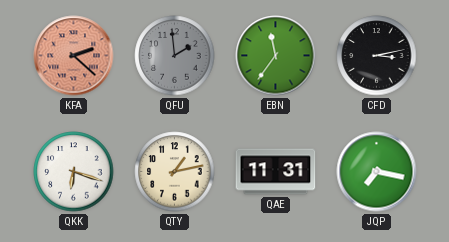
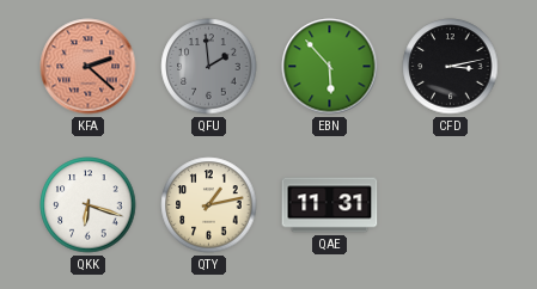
EBN: 11:36 -> 5:53
JQP: 7:17 -> none
